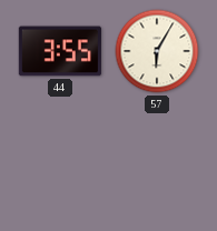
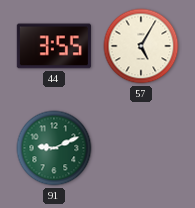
57: 6:05 -> 5:05
91: none -> 9:11
